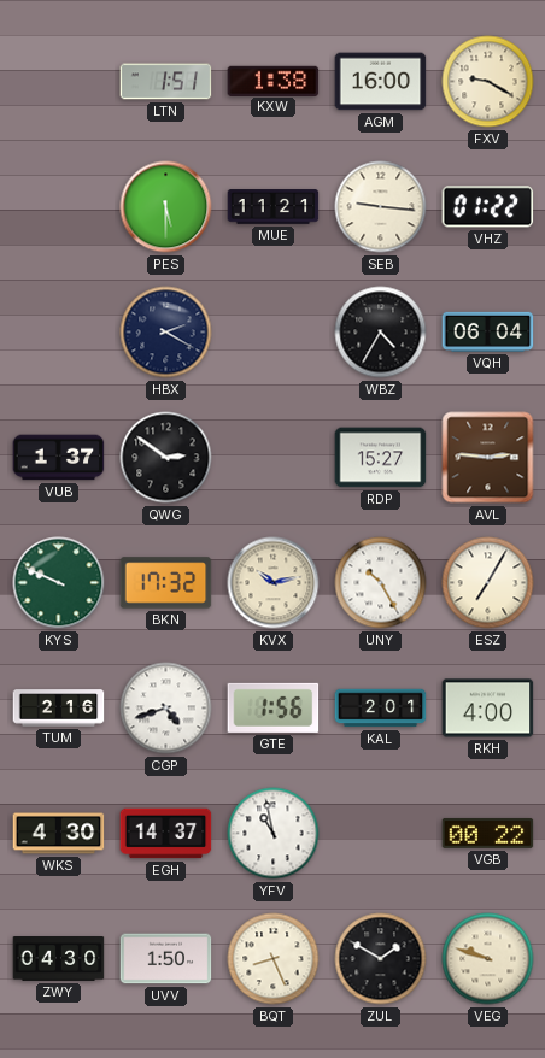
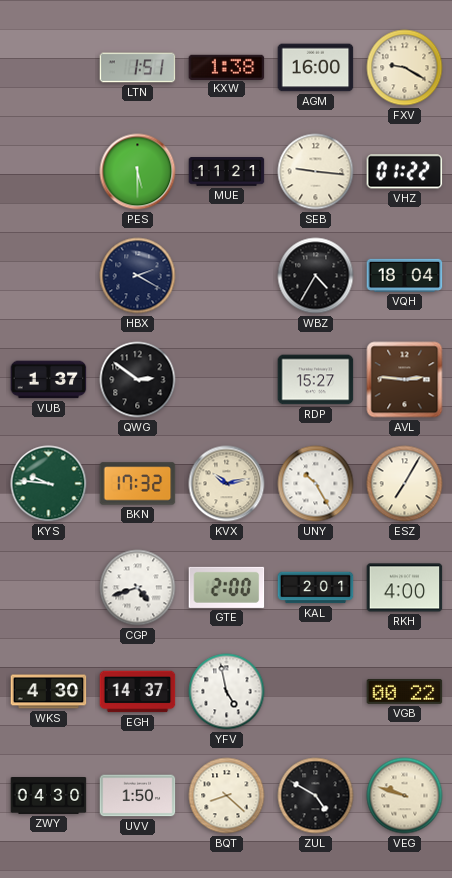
VQH: 06:04 -> 18:04
KYS: 9:49 -> 9:46
TUM: 2:16 -> none
GTE: 1:56 -> 2:00
YFV: 10:58 -> 4:58
BQT: 8:26 -> 8:22
ZUL: 1:50 -> 4:50
